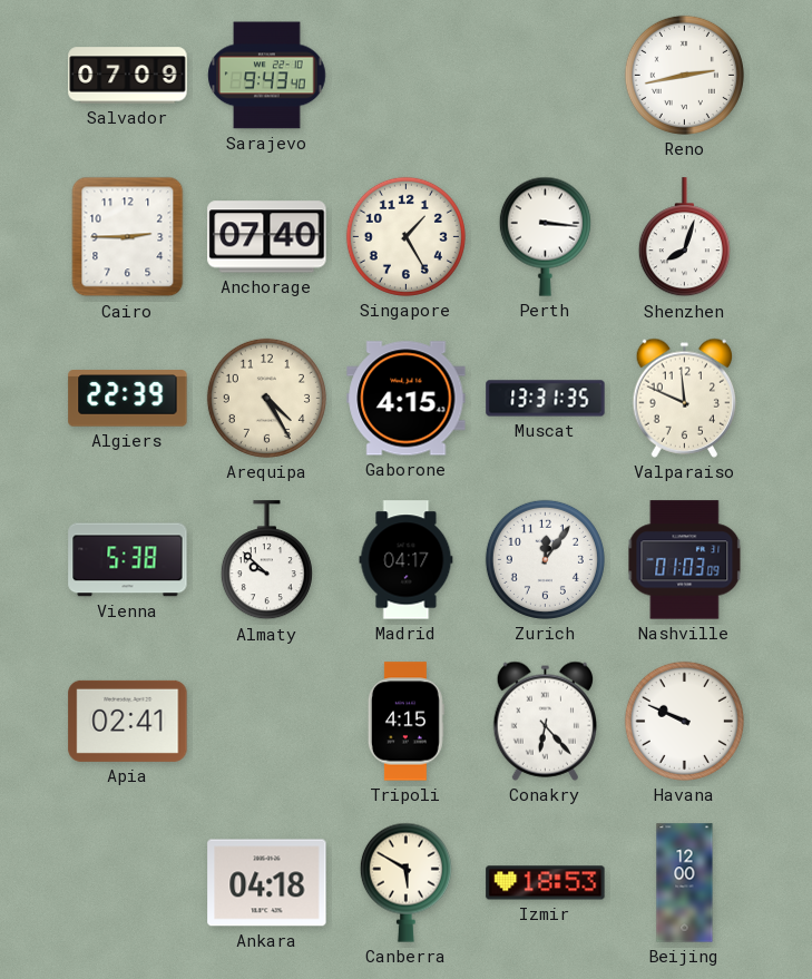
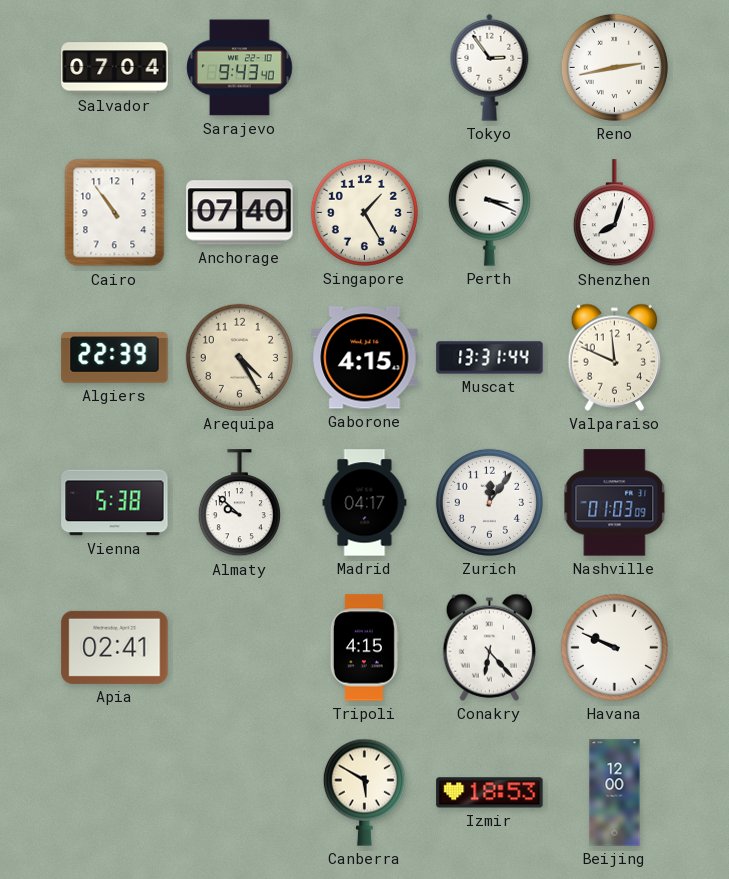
Salvador: 07:09 -> 07:04
Tokyo: none -> 2:54
Cairo: 2:45 -> 10:54
Perth: 3:16 -> 3:19
Muscat: 13:31:35 -> 13:31:44
Ankara: 04:18 -> none
